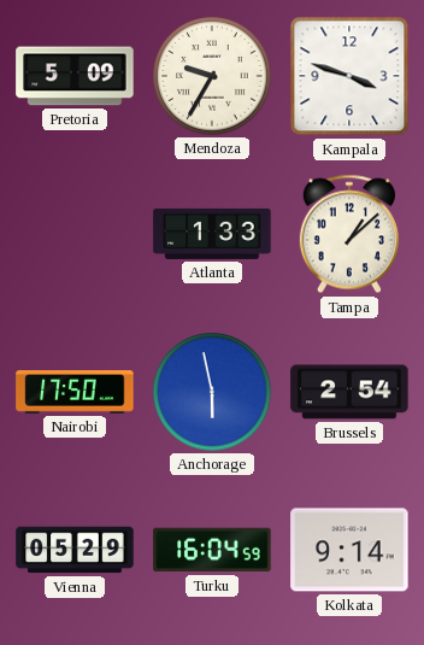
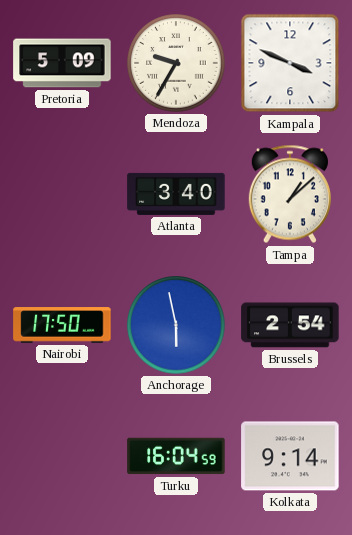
Kampala: 3:48 -> 3:49
Atlanta: 1:33 -> 3:40
Vienna: 05:29 -> none
